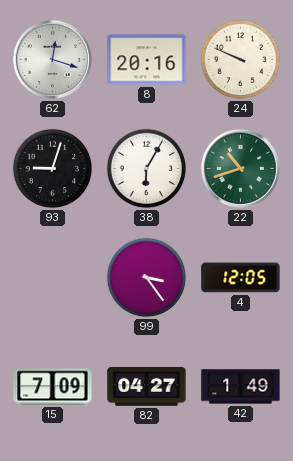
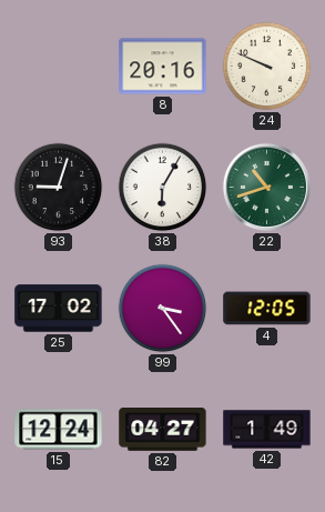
62: 12:18 -> none
25: none -> 17:02
15: 7:09 -> 12:24
